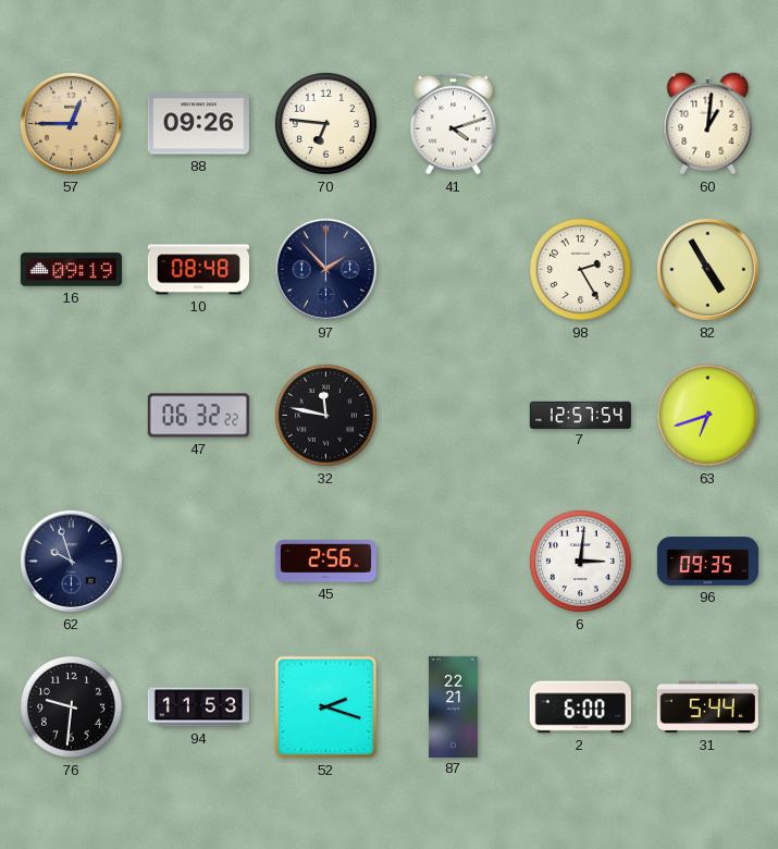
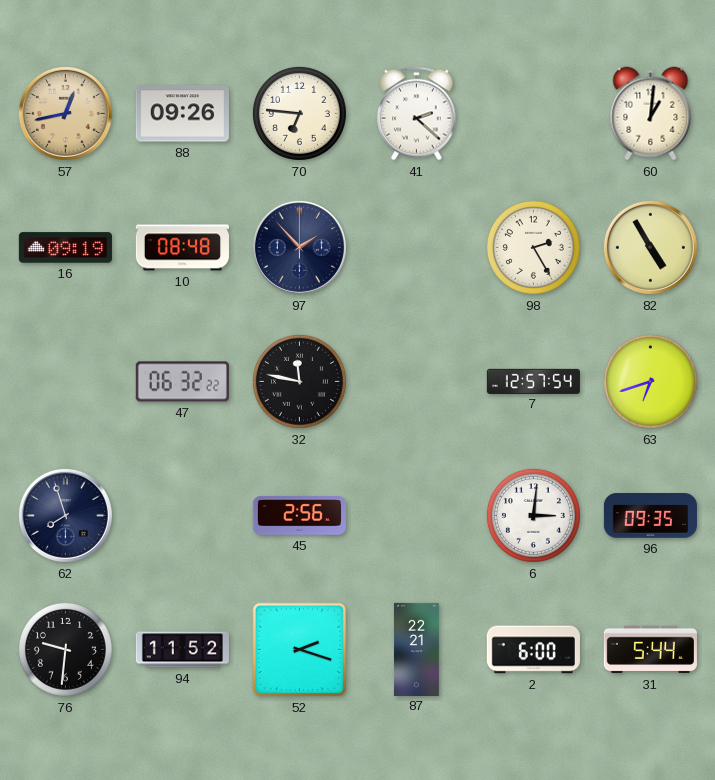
57: 12:45 -> 12:43
41: 4:12 -> 2:22
62: 9:57 -> 7:57
94: 11:53 -> 11:52
